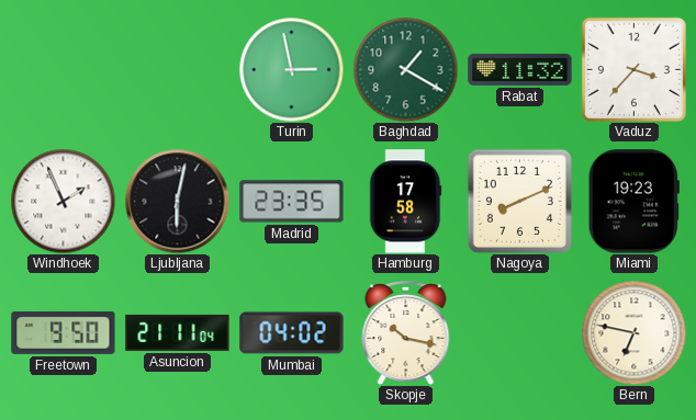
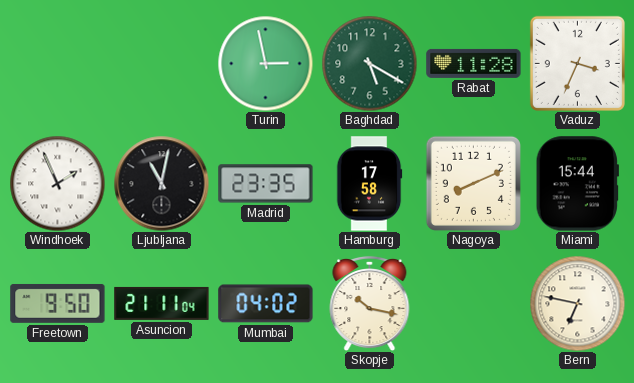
Baghdad: 1:20 -> 5:20
Rabat: 11:32 -> 11:28
Vaduz: 3:37 -> 3:34
Ljubljana: 6:02 -> 11:02
Miami: 19:23 -> 15:44
